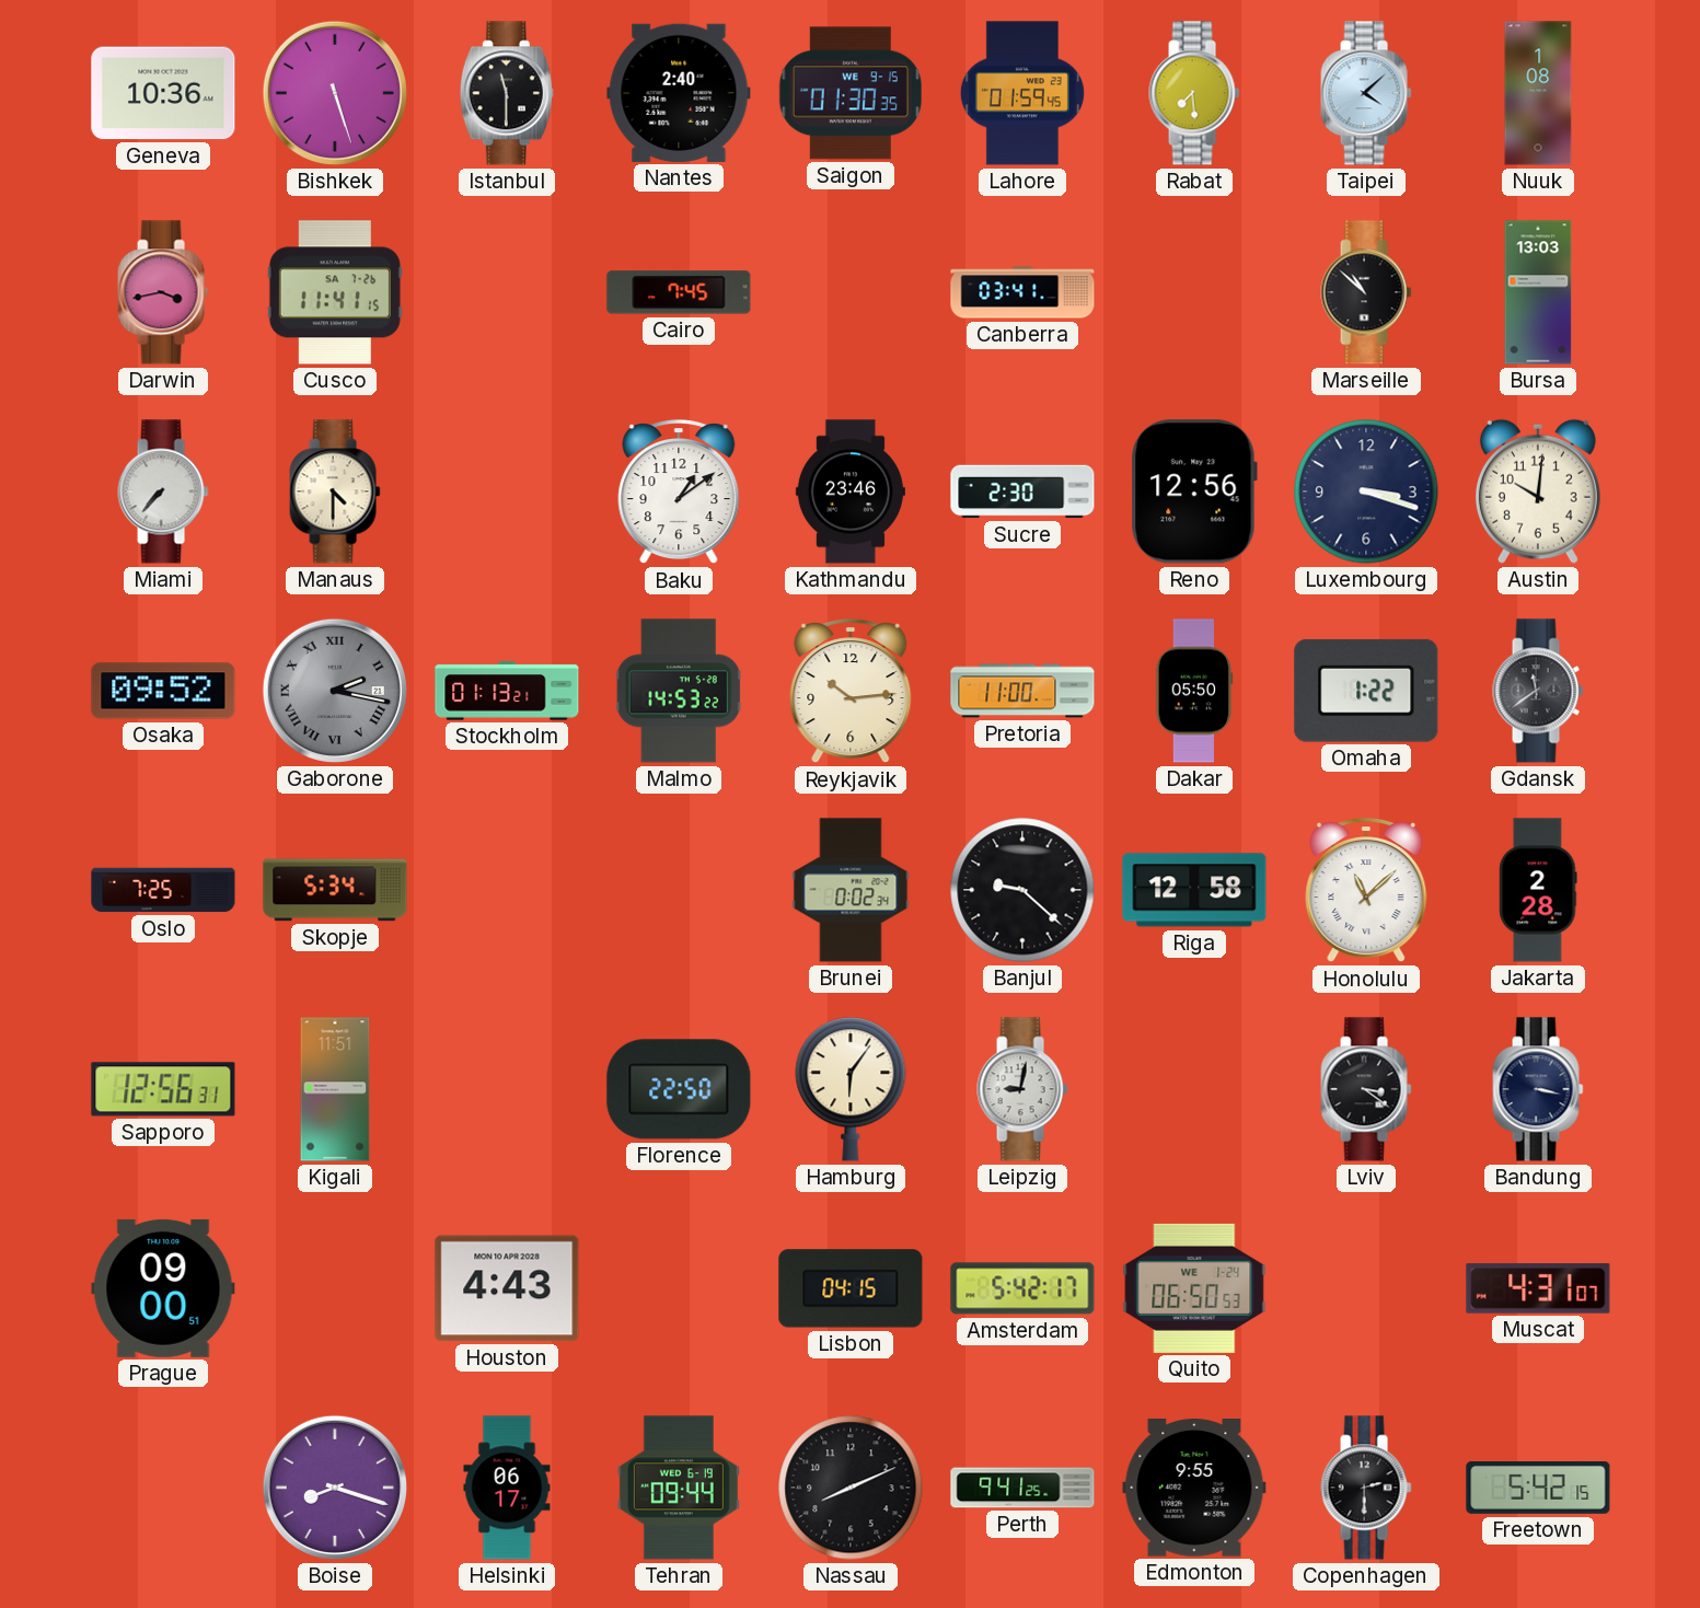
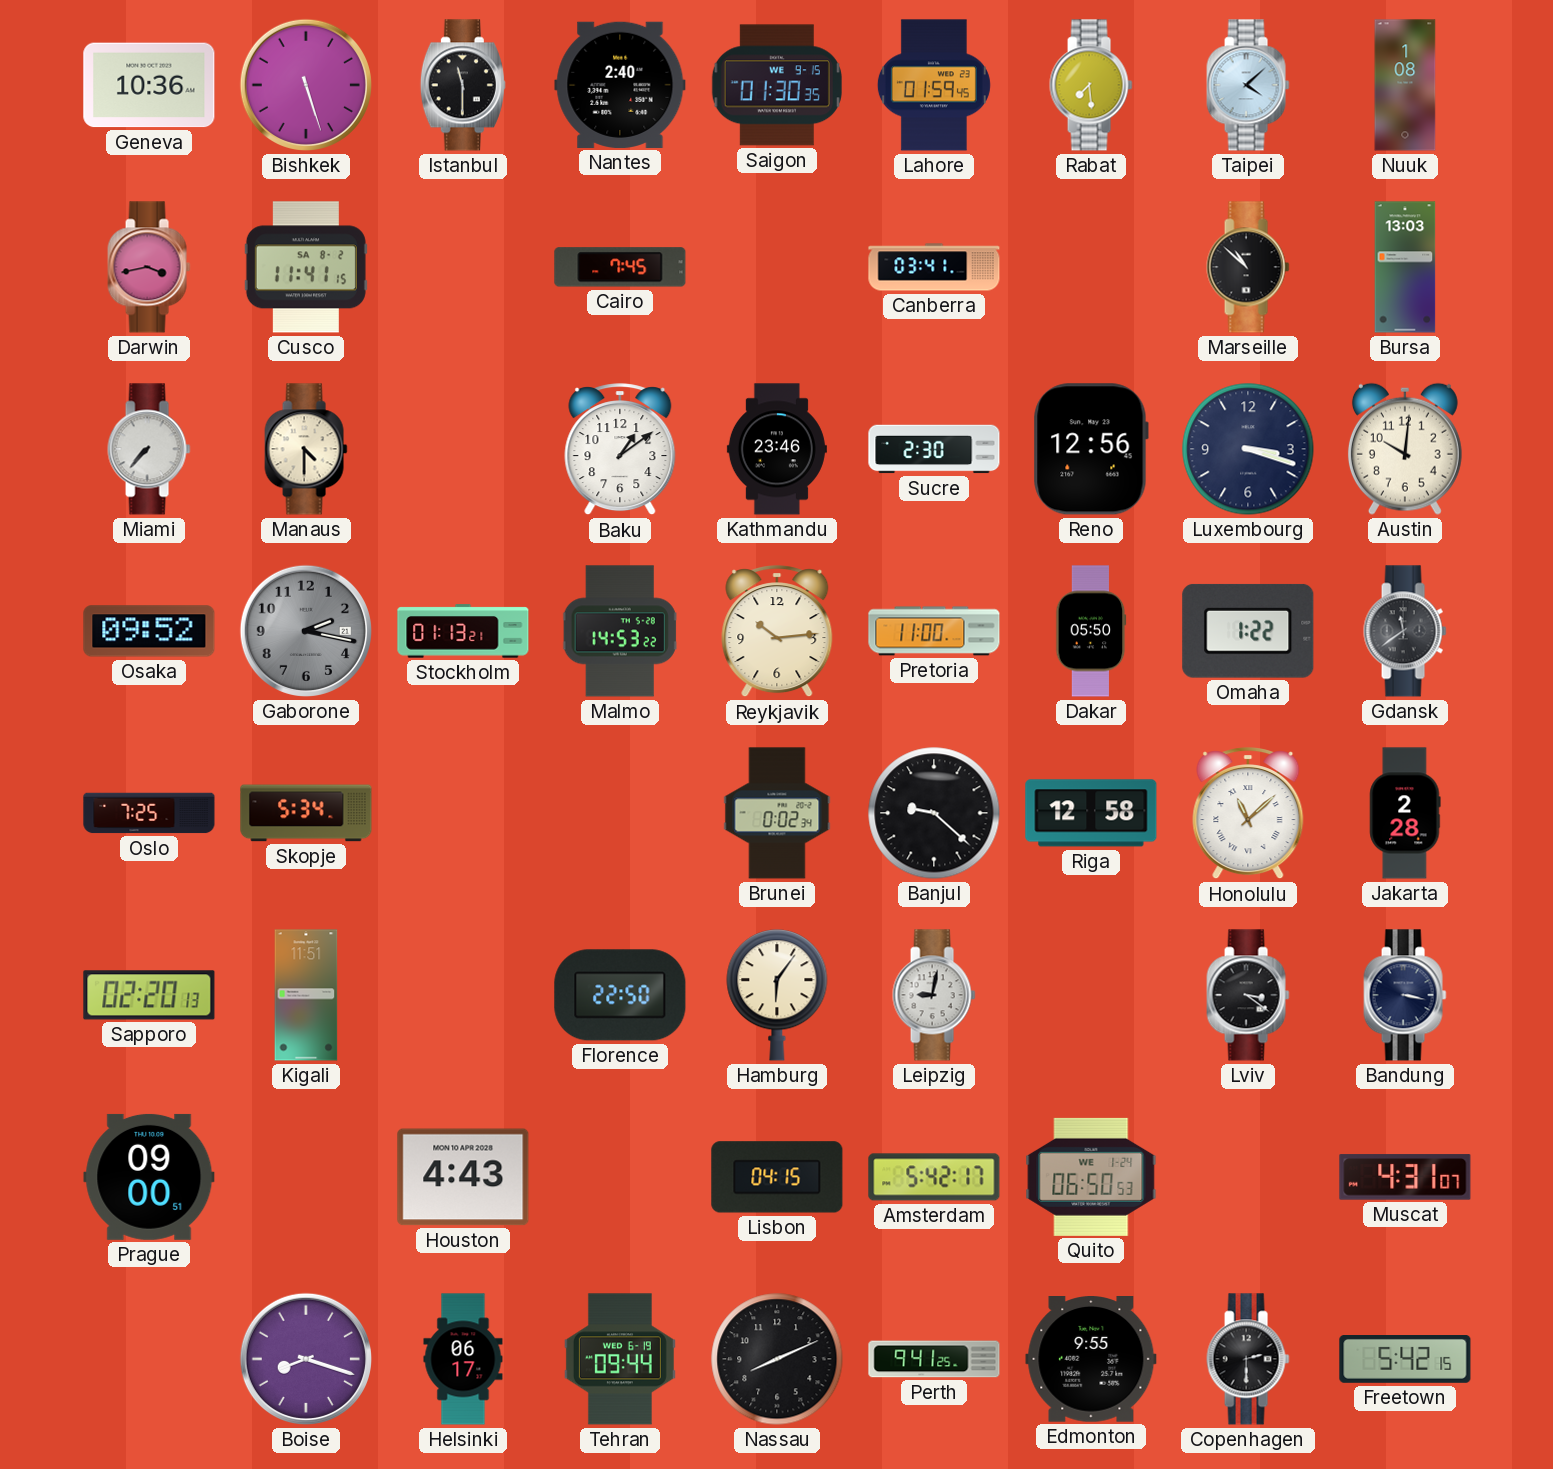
Cusco date: SA 7-26 -> SA 8-2
Gaborone numerals: Roman -> Arabic
Sapporo: 12:56 -> 02:20
